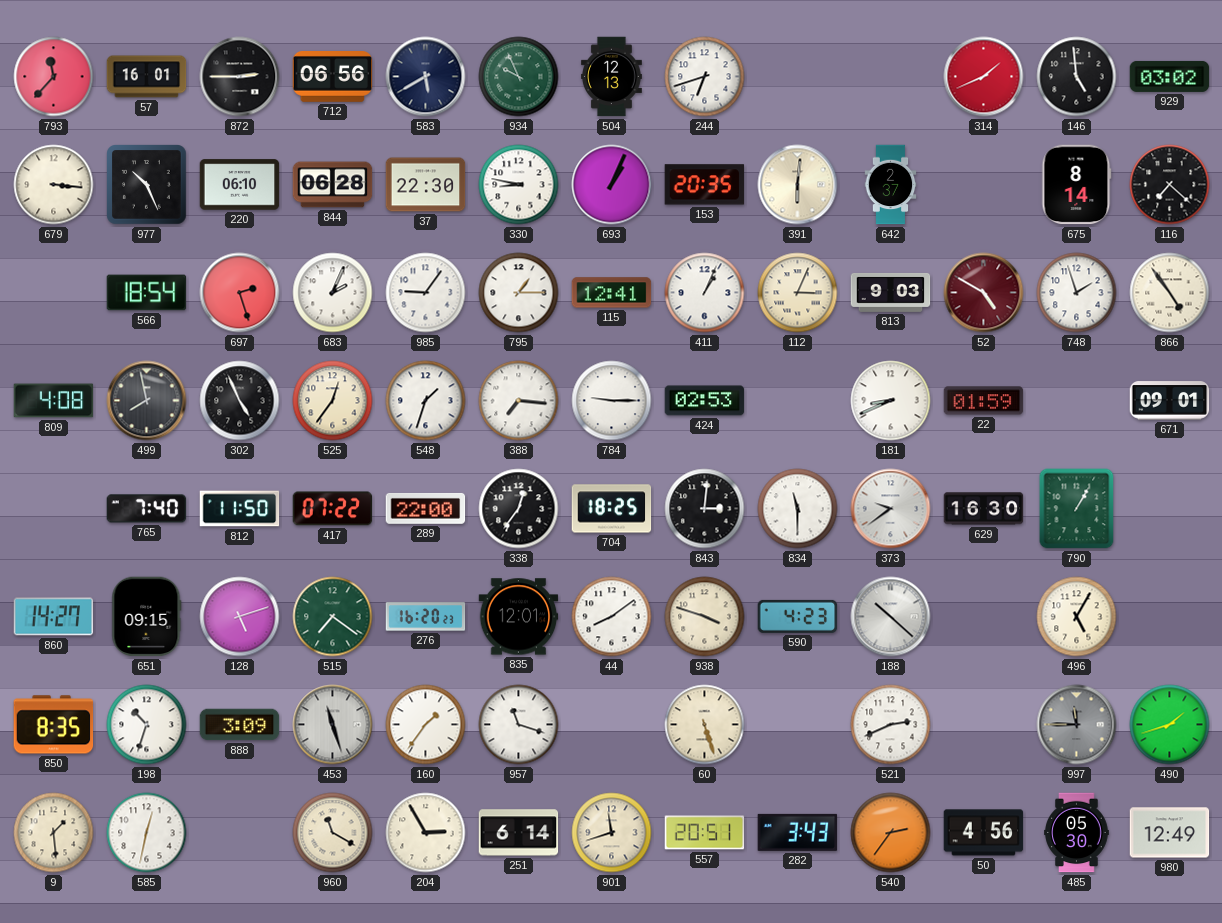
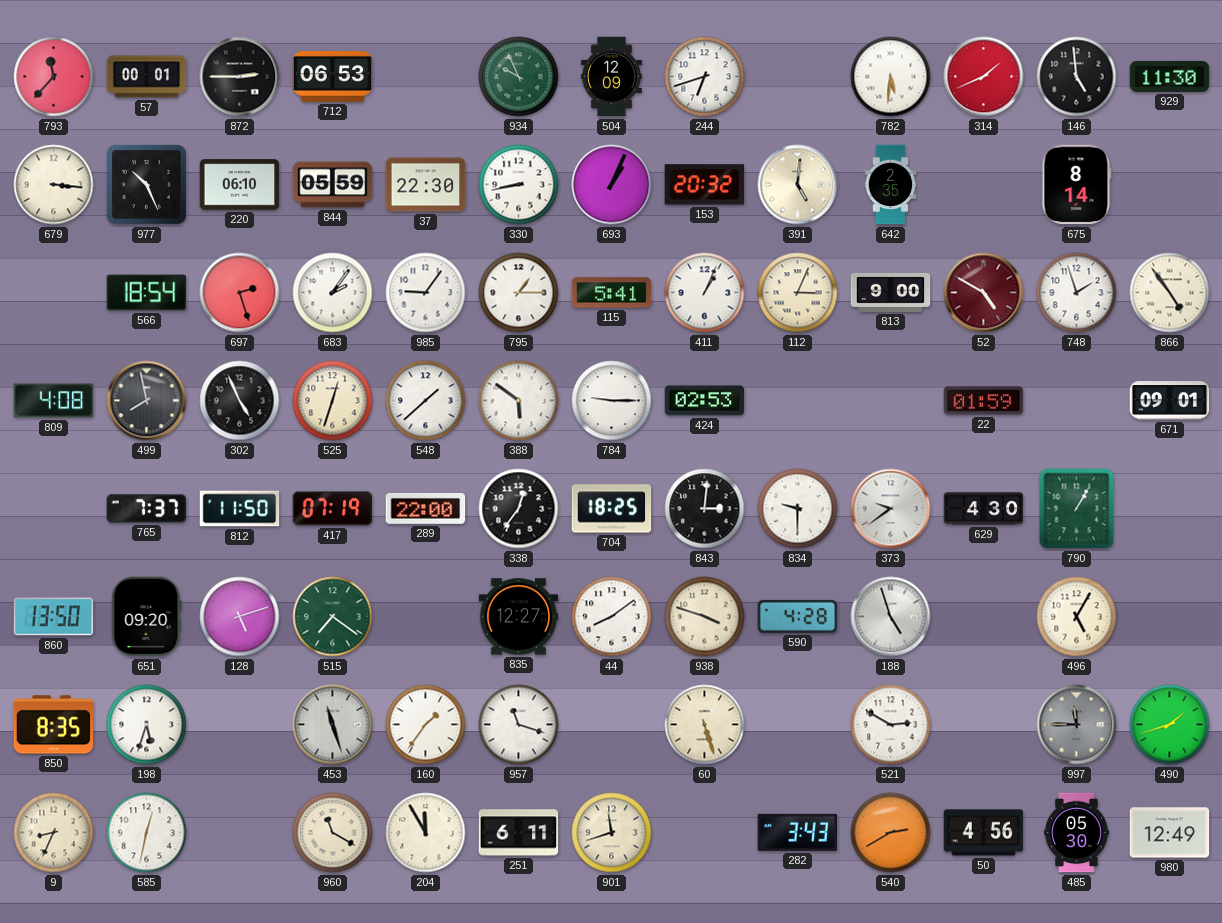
57: 16:01 -> 00:01
712: 06:56 -> 06:53
583: 5:40 -> none
504: 12:13 -> 12:09
782: none -> 5:31
929: 03:02 -> 11:30
844: 06:28 -> 05:59
330: 8:47 -> 8:43
153: 20:35 -> 20:32
391: 6:01 -> 5:01
642: 2:37 -> 2:35
116: 7:22 -> none
683: 2:04 -> 2:06
115: 12:41 -> 5:41
813: 9:03 -> 9:00
525: 12:36 -> 12:33
548: 1:33 -> 1:38
388: 7:16 -> 5:51
181: 8:41 -> none
765: 7:40 -> 7:37
417: 07:22 -> 07:19
834: 11:30 -> 9:30
629: 16:30 -> 4:30
860: 14:27 -> 13:50
651: 09:15 -> 09:20
276: 16:20 -> none
835: 12:01 -> 12:27
590: 4:23 -> 4:28
188: 10:22 -> 4:57
198: 10:33 -> 5:33
888: 3:09 -> none
521: 2:41 -> 2:50
9: 1:29 -> 8:34
204: 2:55 -> 11:55
251: 6:14 -> 6:11
557: 20:51 -> none
540: 2:36 -> 2:40
